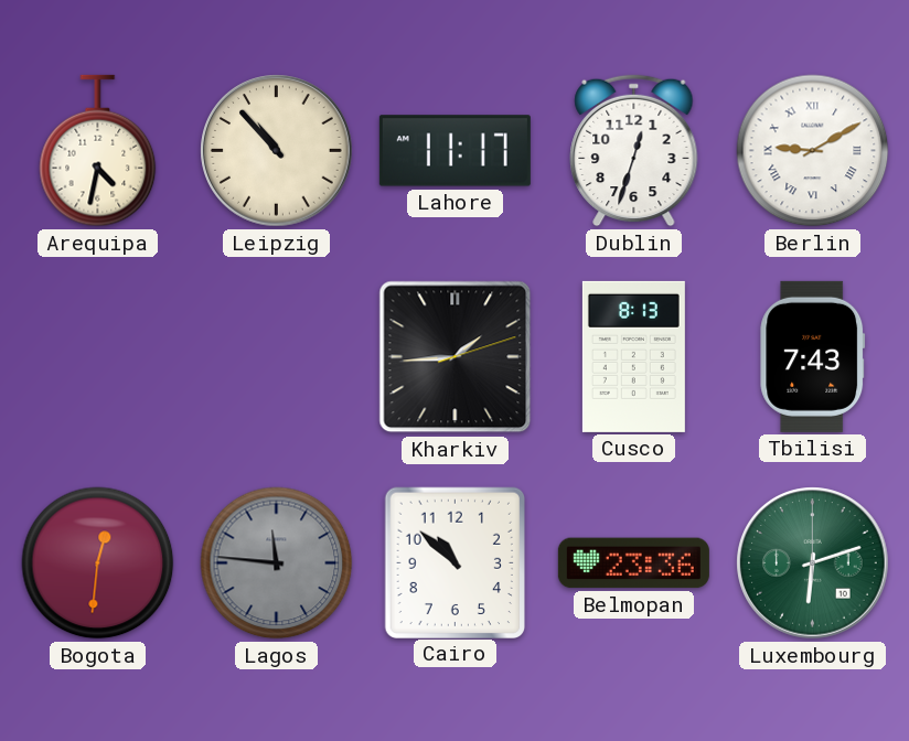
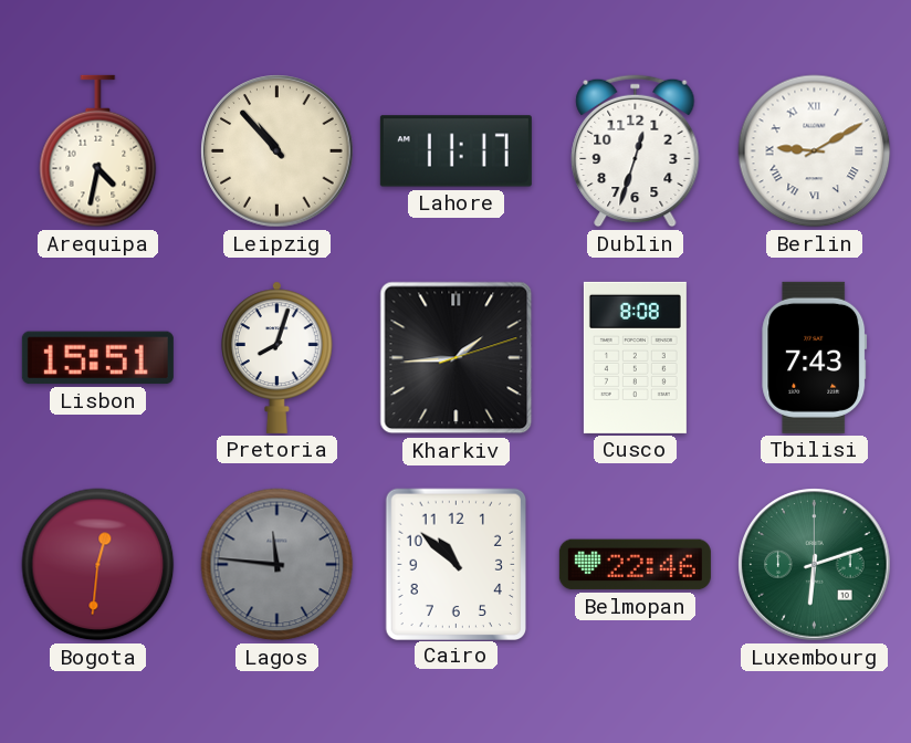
Lisbon: none -> 15:51
Pretoria: none -> 8:03
Cusco: 8:13 -> 8:08
Belmopan: 23:36 -> 22:46
